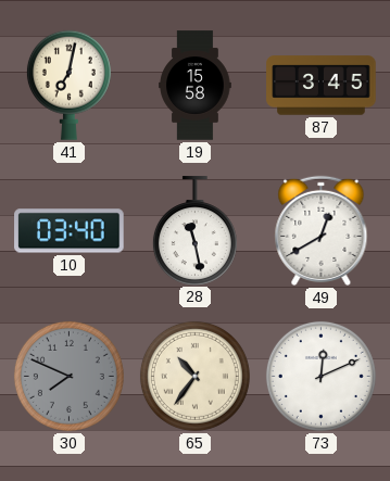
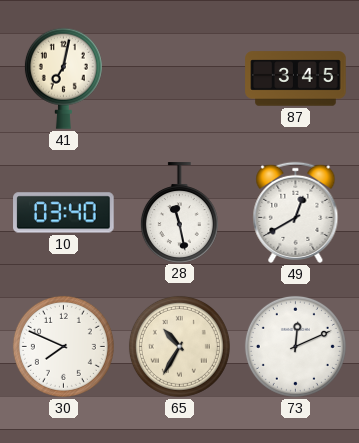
19: 15:58 -> none
30 dial: grey -> white
65: 10:36 -> 10:35
